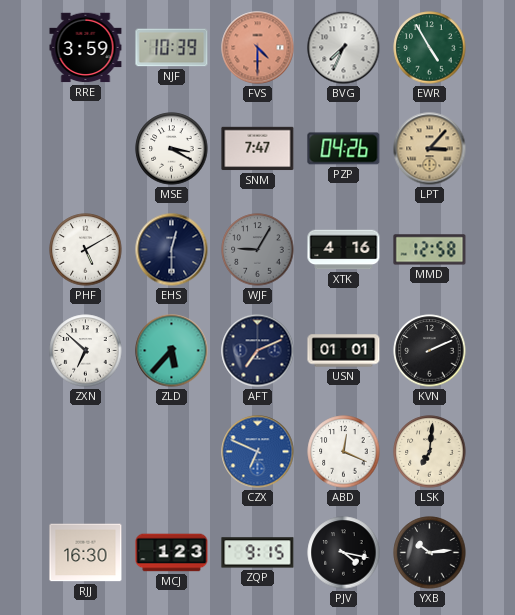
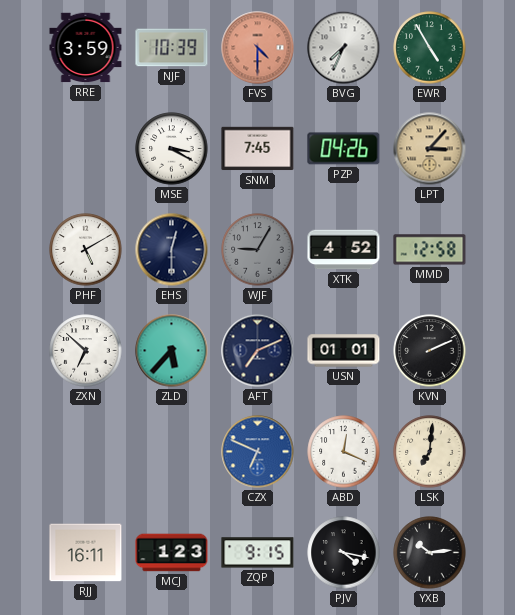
SNM: 7:47 -> 7:45
XTK: 4:16 -> 4:52
RJJ: 16:30 -> 16:11
